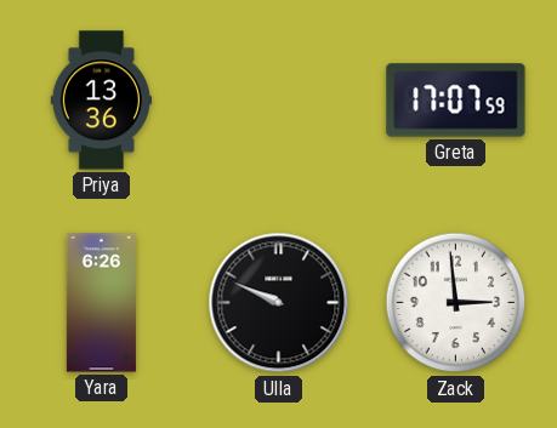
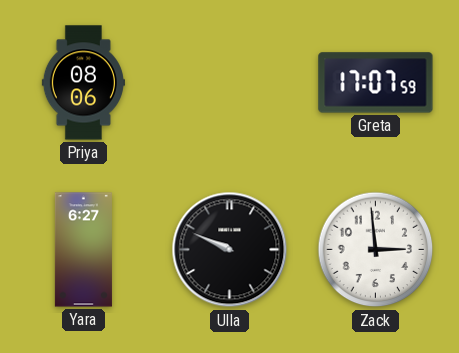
Priya: 13:36 -> 08:06
Yara: 6:26 -> 6:27
